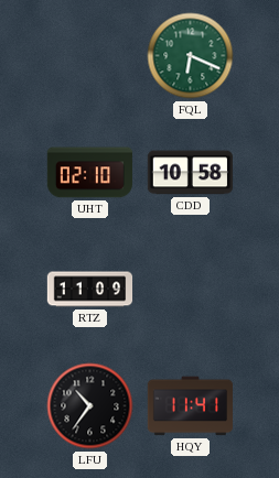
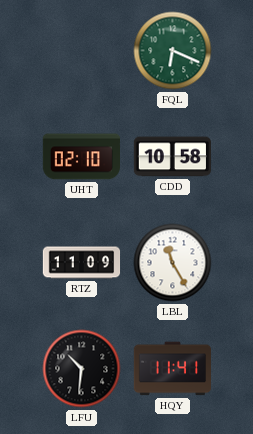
LBL: none -> 11:25
LFU: 10:36 -> 10:31
